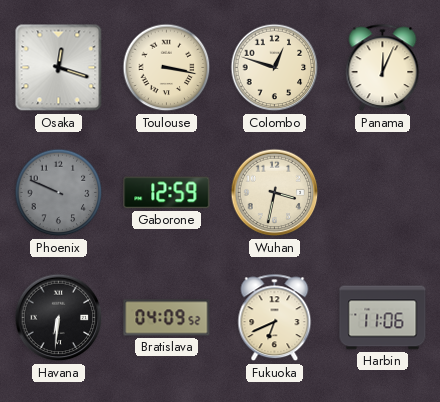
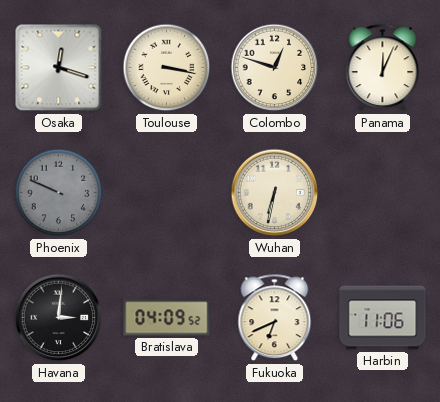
Gaborone: 12:59 -> none
Wuhan: 3:32 -> 6:32
Havana: 6:31 -> 3:01
